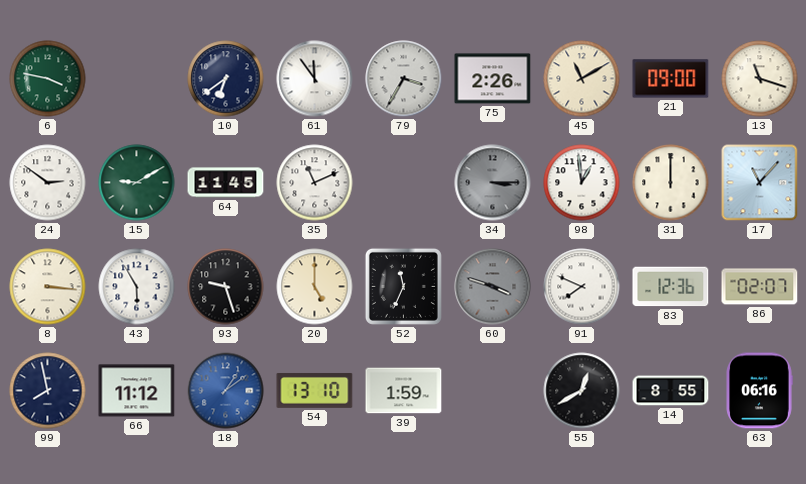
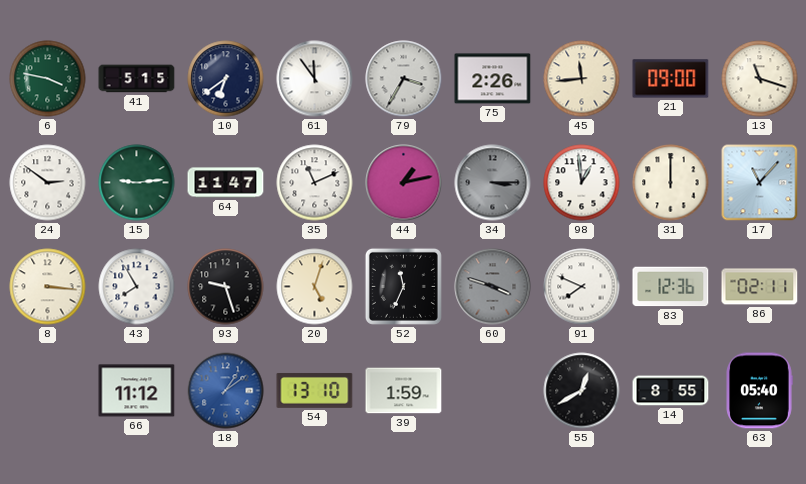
41: none -> 5:15
45: 11:10 -> 11:44
15: 9:10 -> 9:14
64: 11:45 -> 11:47
44: none -> 1:13
43: 5:55 -> 7:55
20: 5:00 -> 5:03
86: 02:07 -> 02:11
99: 7:58 -> none
63: 06:16 -> 05:40
